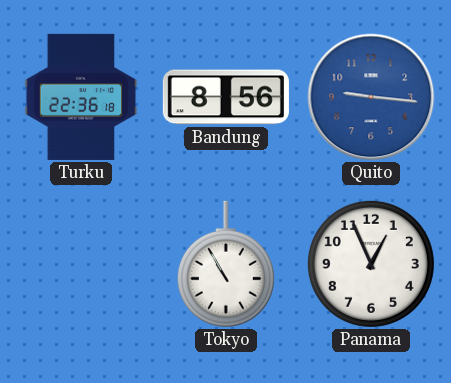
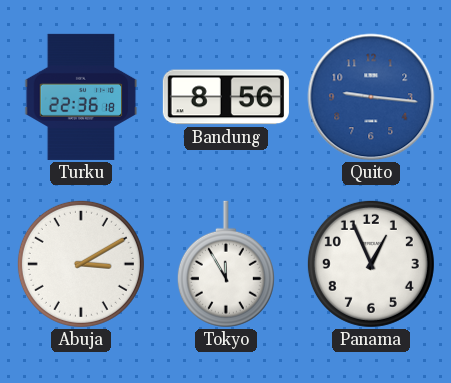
Abuja: none -> 3:10
Tokyo: 10:55 -> 11:55
